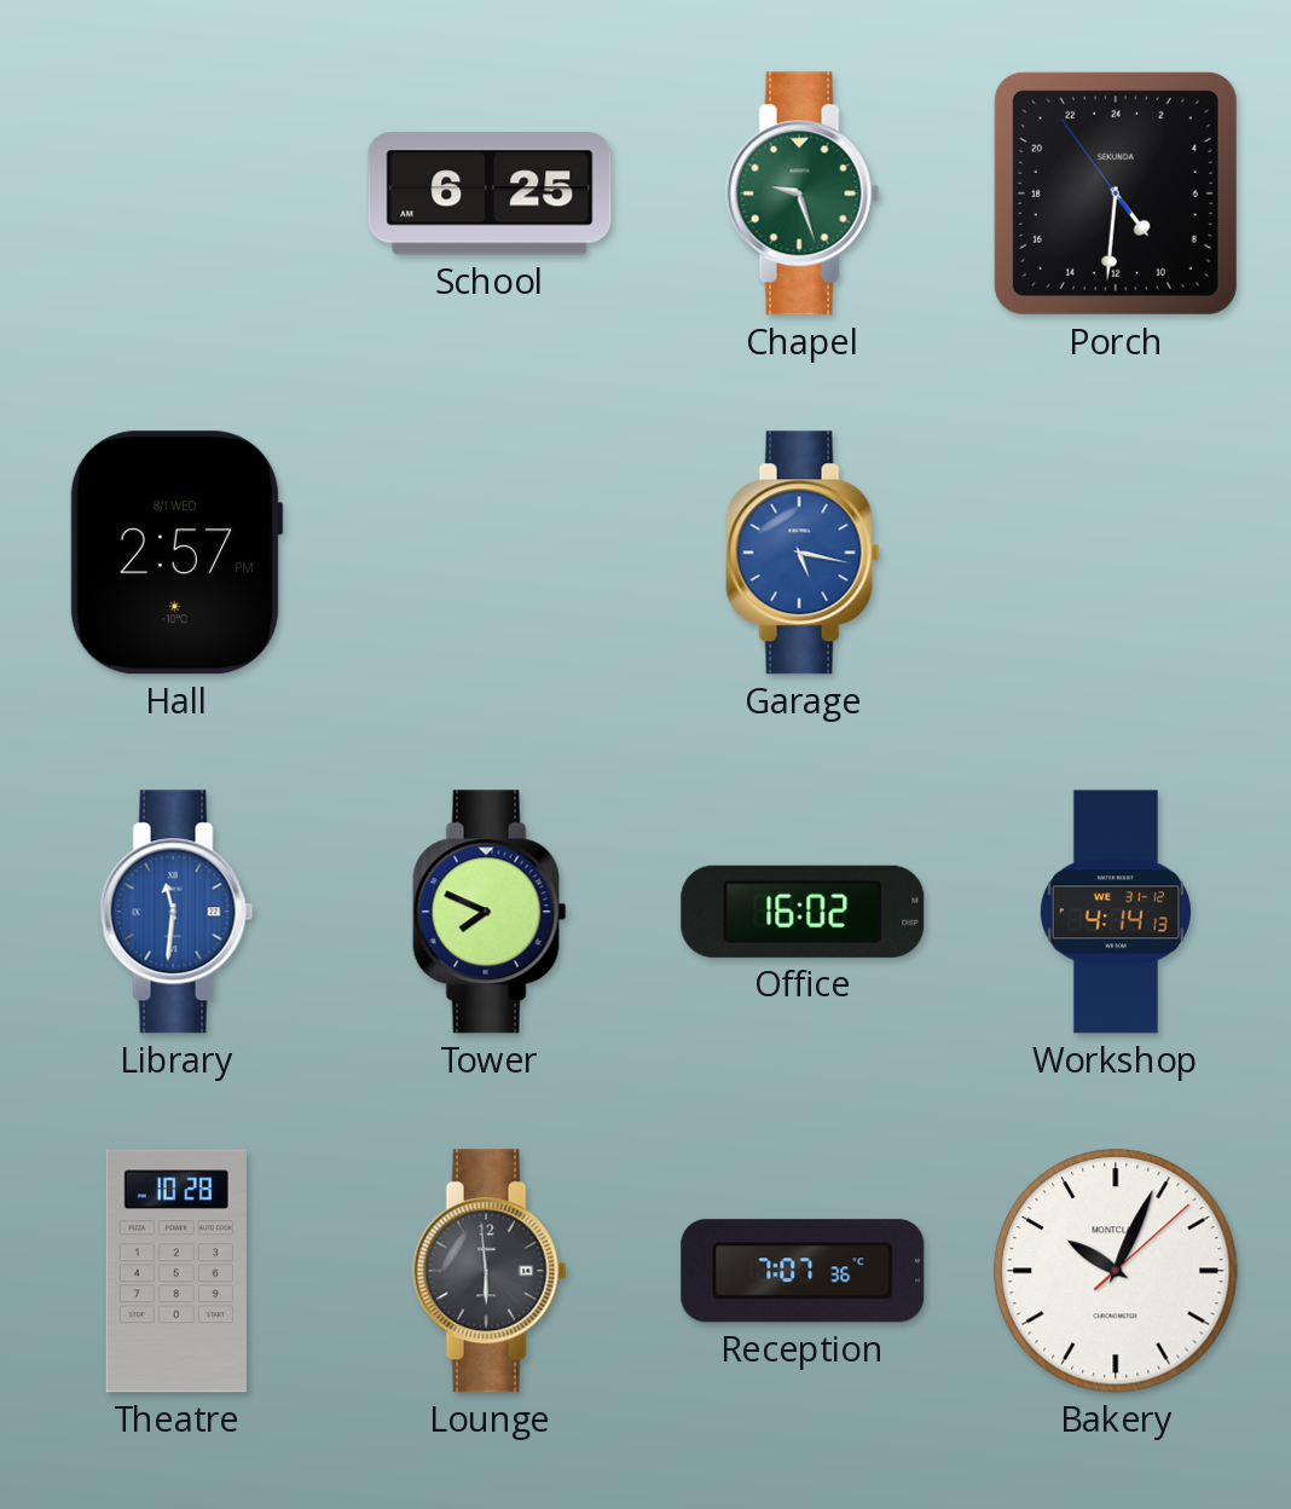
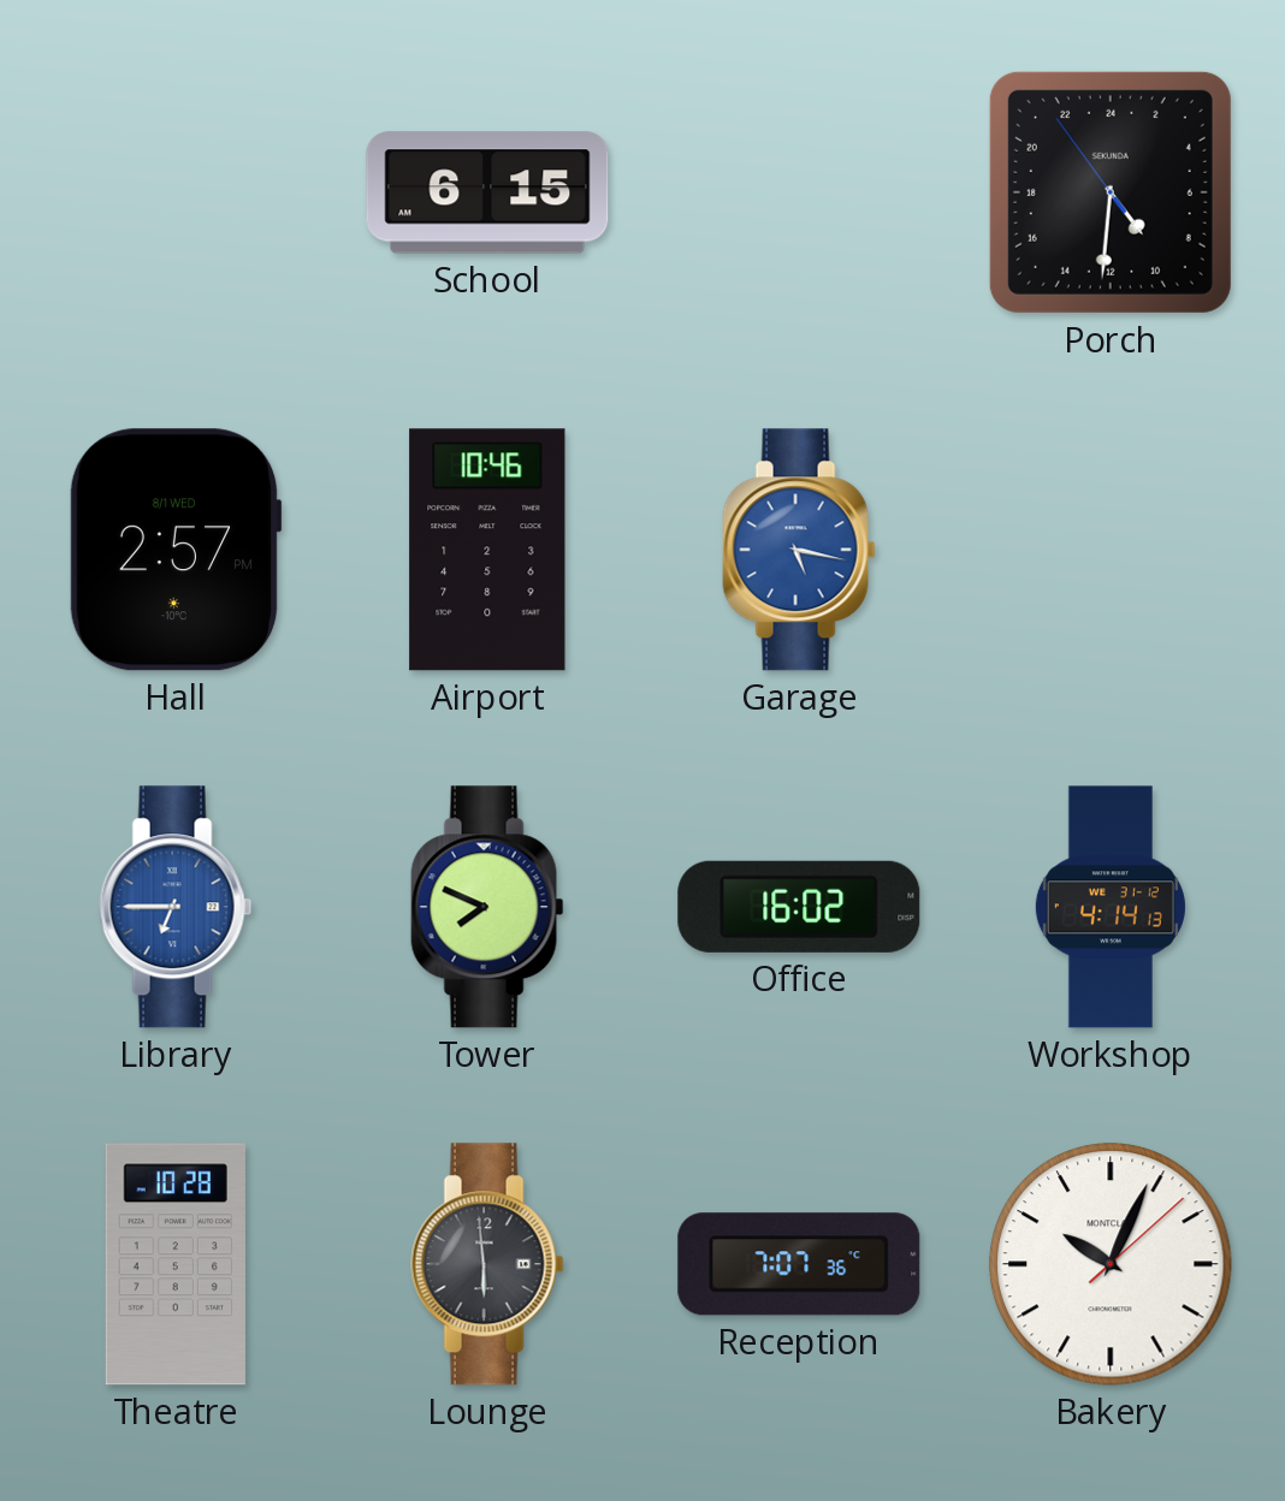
School: 6:25 -> 6:15
Chapel: 9:27 -> none
Airport: none -> 10:46
Library: 11:31 -> 6:45
